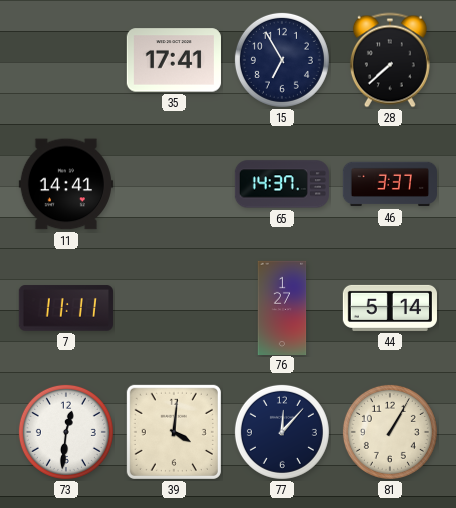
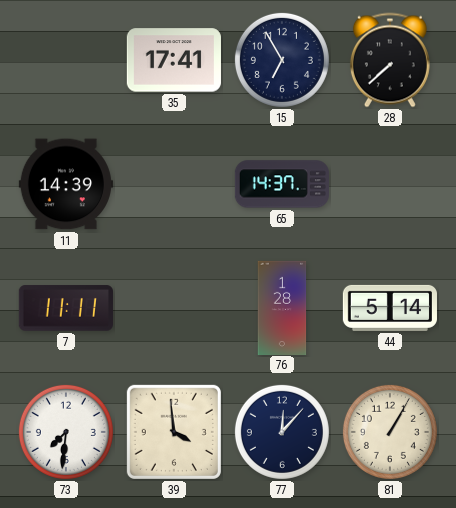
11: 14:41 -> 14:39
46: 3:37 -> none
76: 1:27 -> 1:28
73: 12:31 -> 7:31
39: 4:01 -> 3:59
